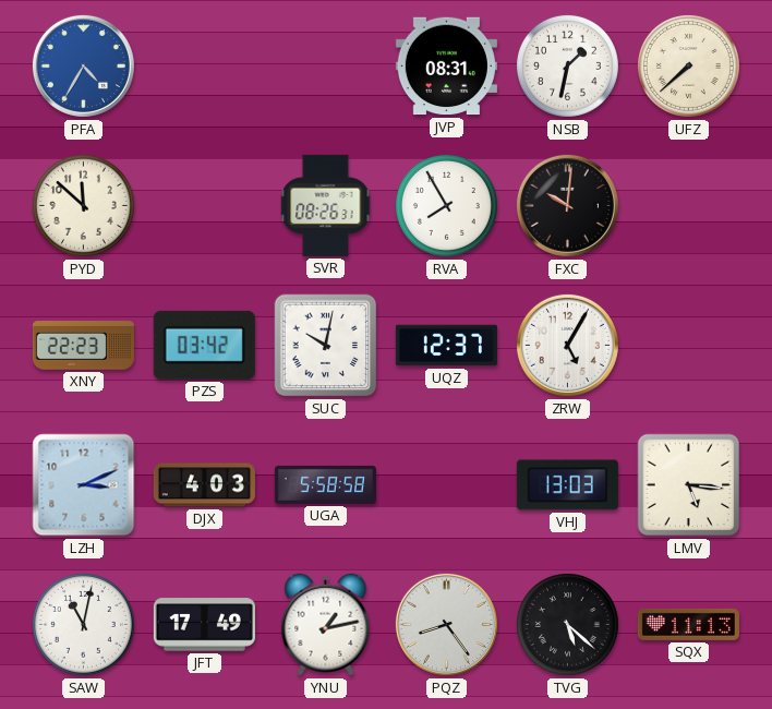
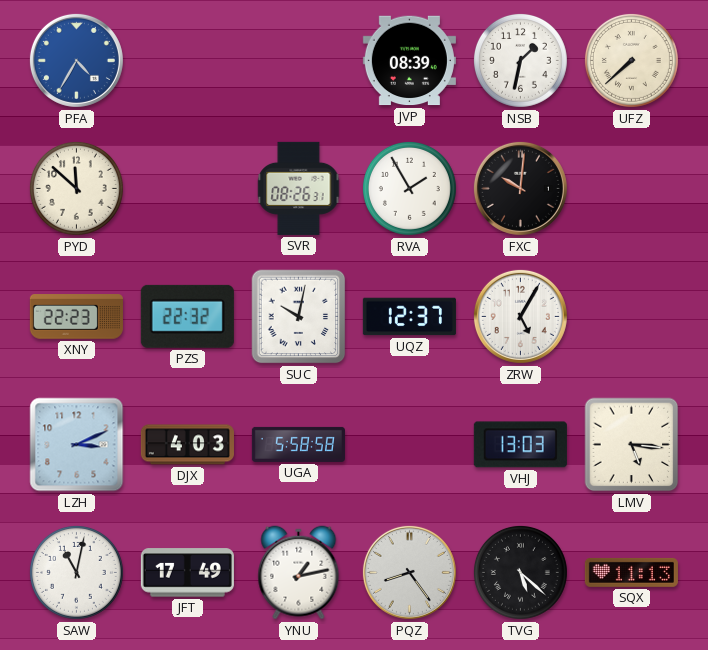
JVP: 08:31 -> 08:39
RVA: 7:55 -> 1:55
PZS: 03:42 -> 22:32
